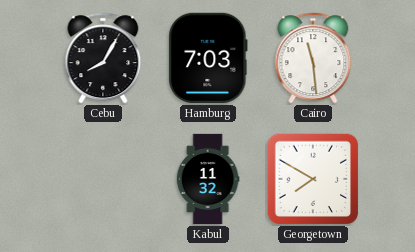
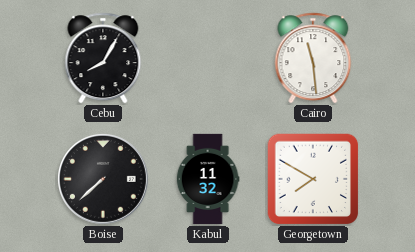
Hamburg: 7:03 -> none
Boise: none -> 7:38
